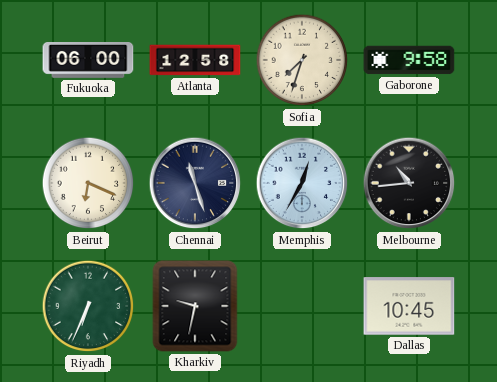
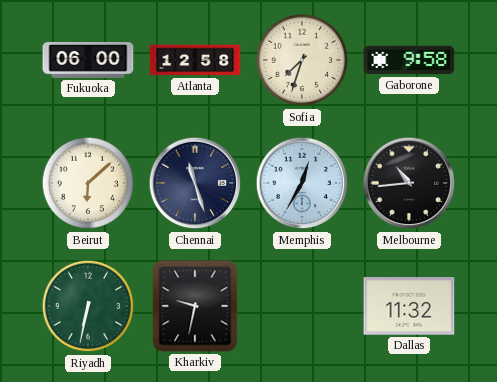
Beirut: 6:19 -> 6:08
Riyadh: 6:34 -> 6:32
Dallas: 10:45 -> 11:32
